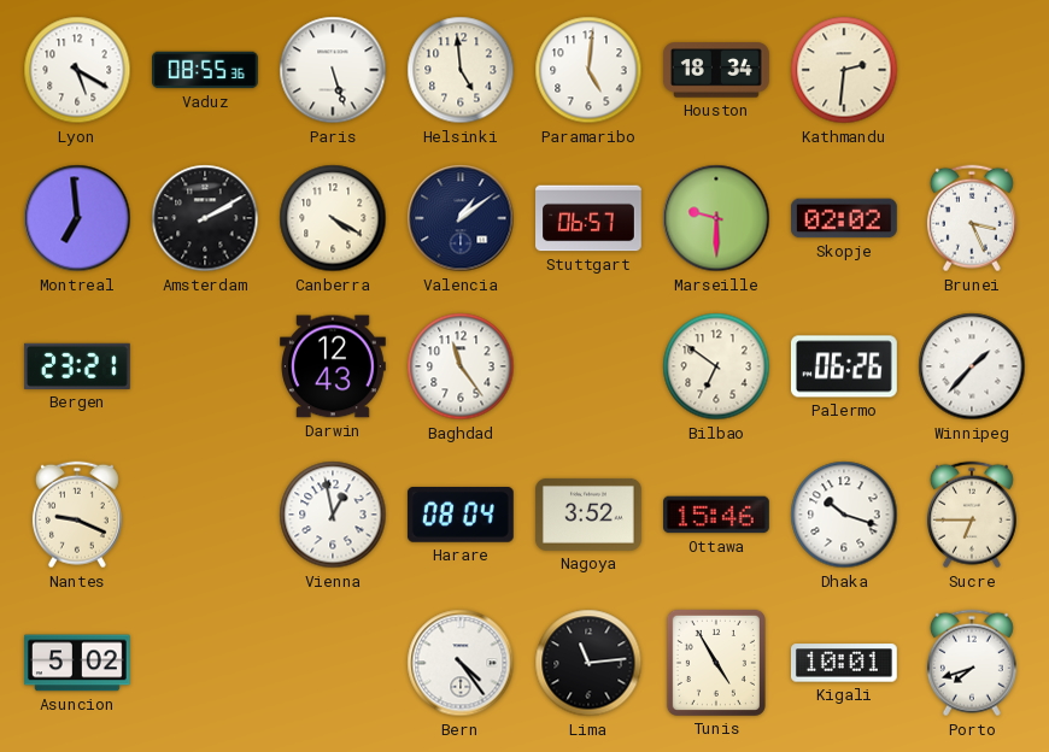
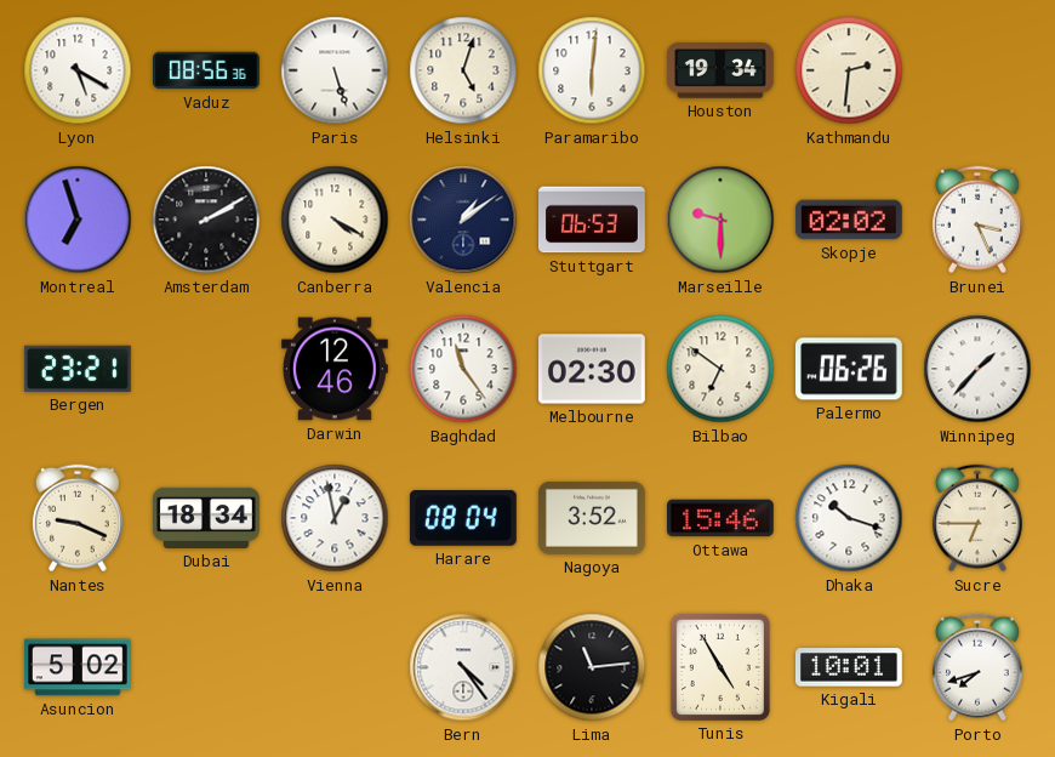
Vaduz: 08:55 -> 08:56
Helsinki: 4:59 -> 5:03
Paramaribo: 5:01 -> 6:01
Houston: 18:34 -> 19:34
Montreal: 6:59 -> 6:57
Stuttgart: 06:57 -> 06:53
Darwin: 12:43 -> 12:46
Melbourne: none -> 02:30
Dubai: none -> 18:34
